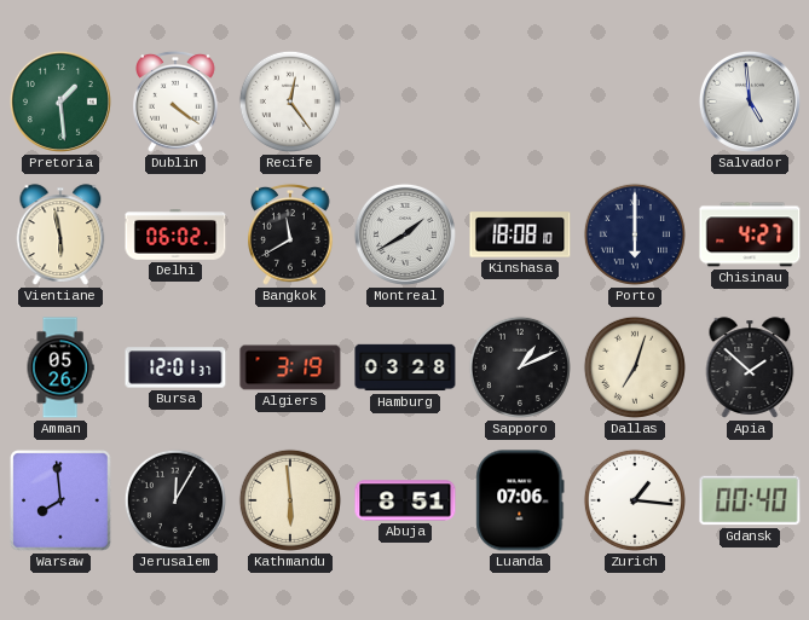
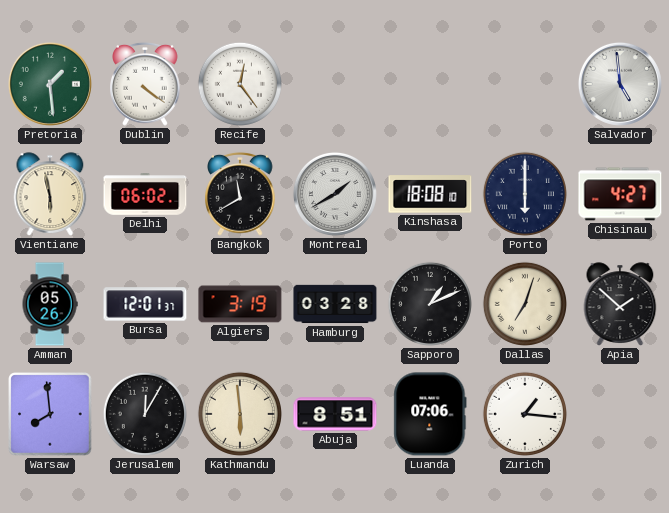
Gdansk: 00:40 -> none
